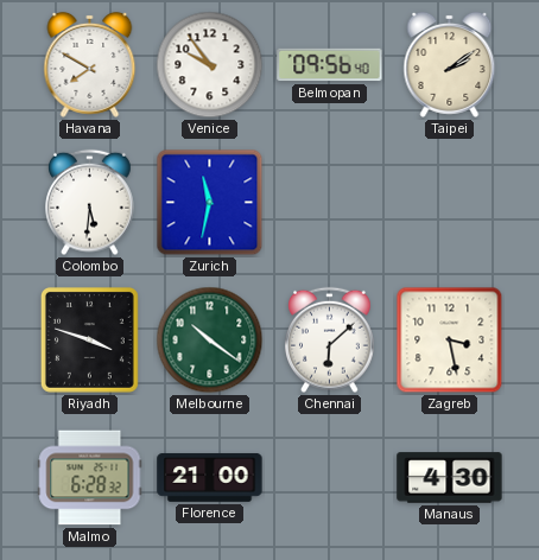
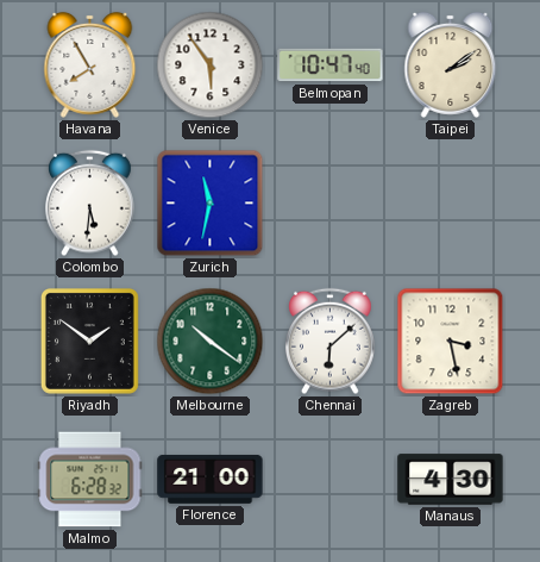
Havana: 7:50 -> 7:55
Venice: 9:54 -> 5:54
Belmopan: 09:56 -> 10:47
Riyadh: 3:48 -> 1:51
